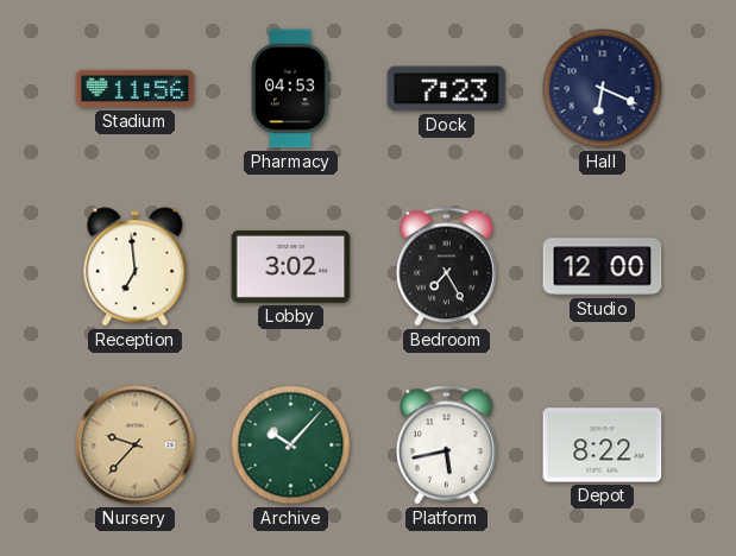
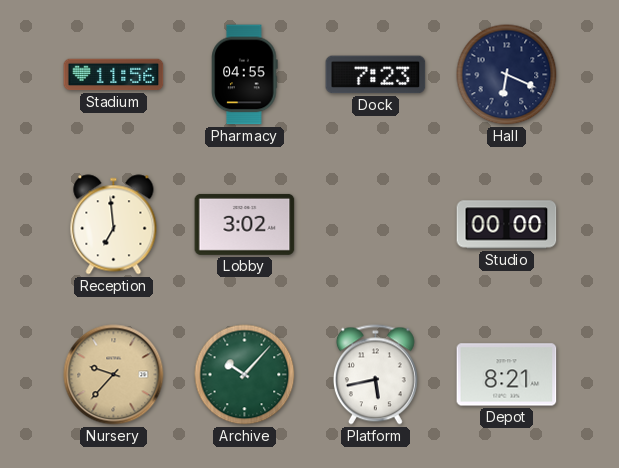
Pharmacy: 04:53 -> 04:55
Bedroom: 7:25 -> none
Studio: 12:00 -> 00:00
Depot: 8:22 -> 8:21
